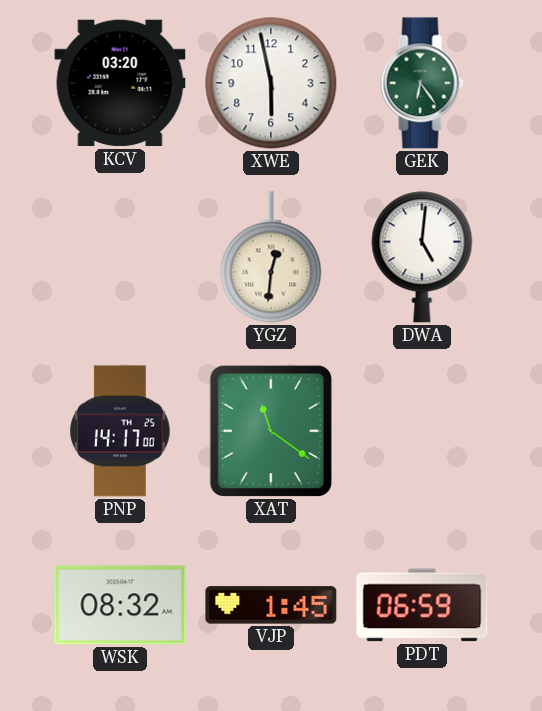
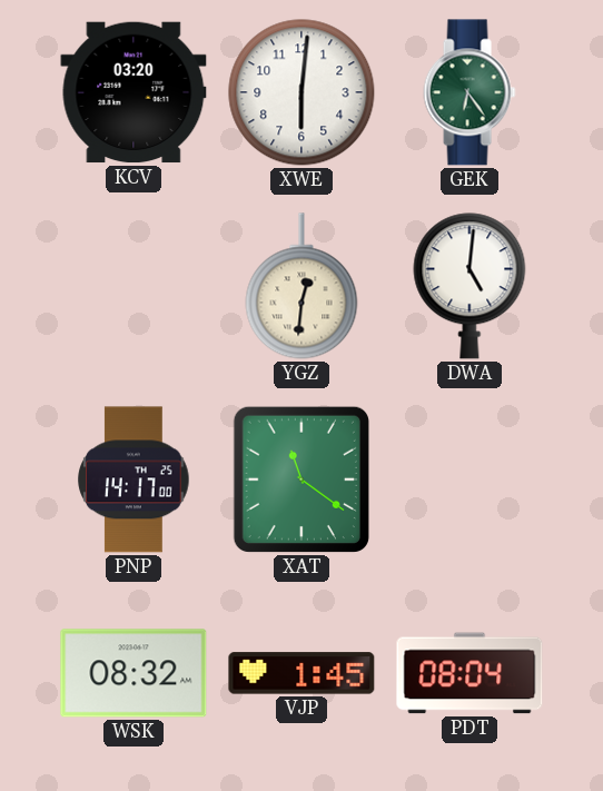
XWE: 5:58 -> 6:01
PDT: 06:59 -> 08:04
